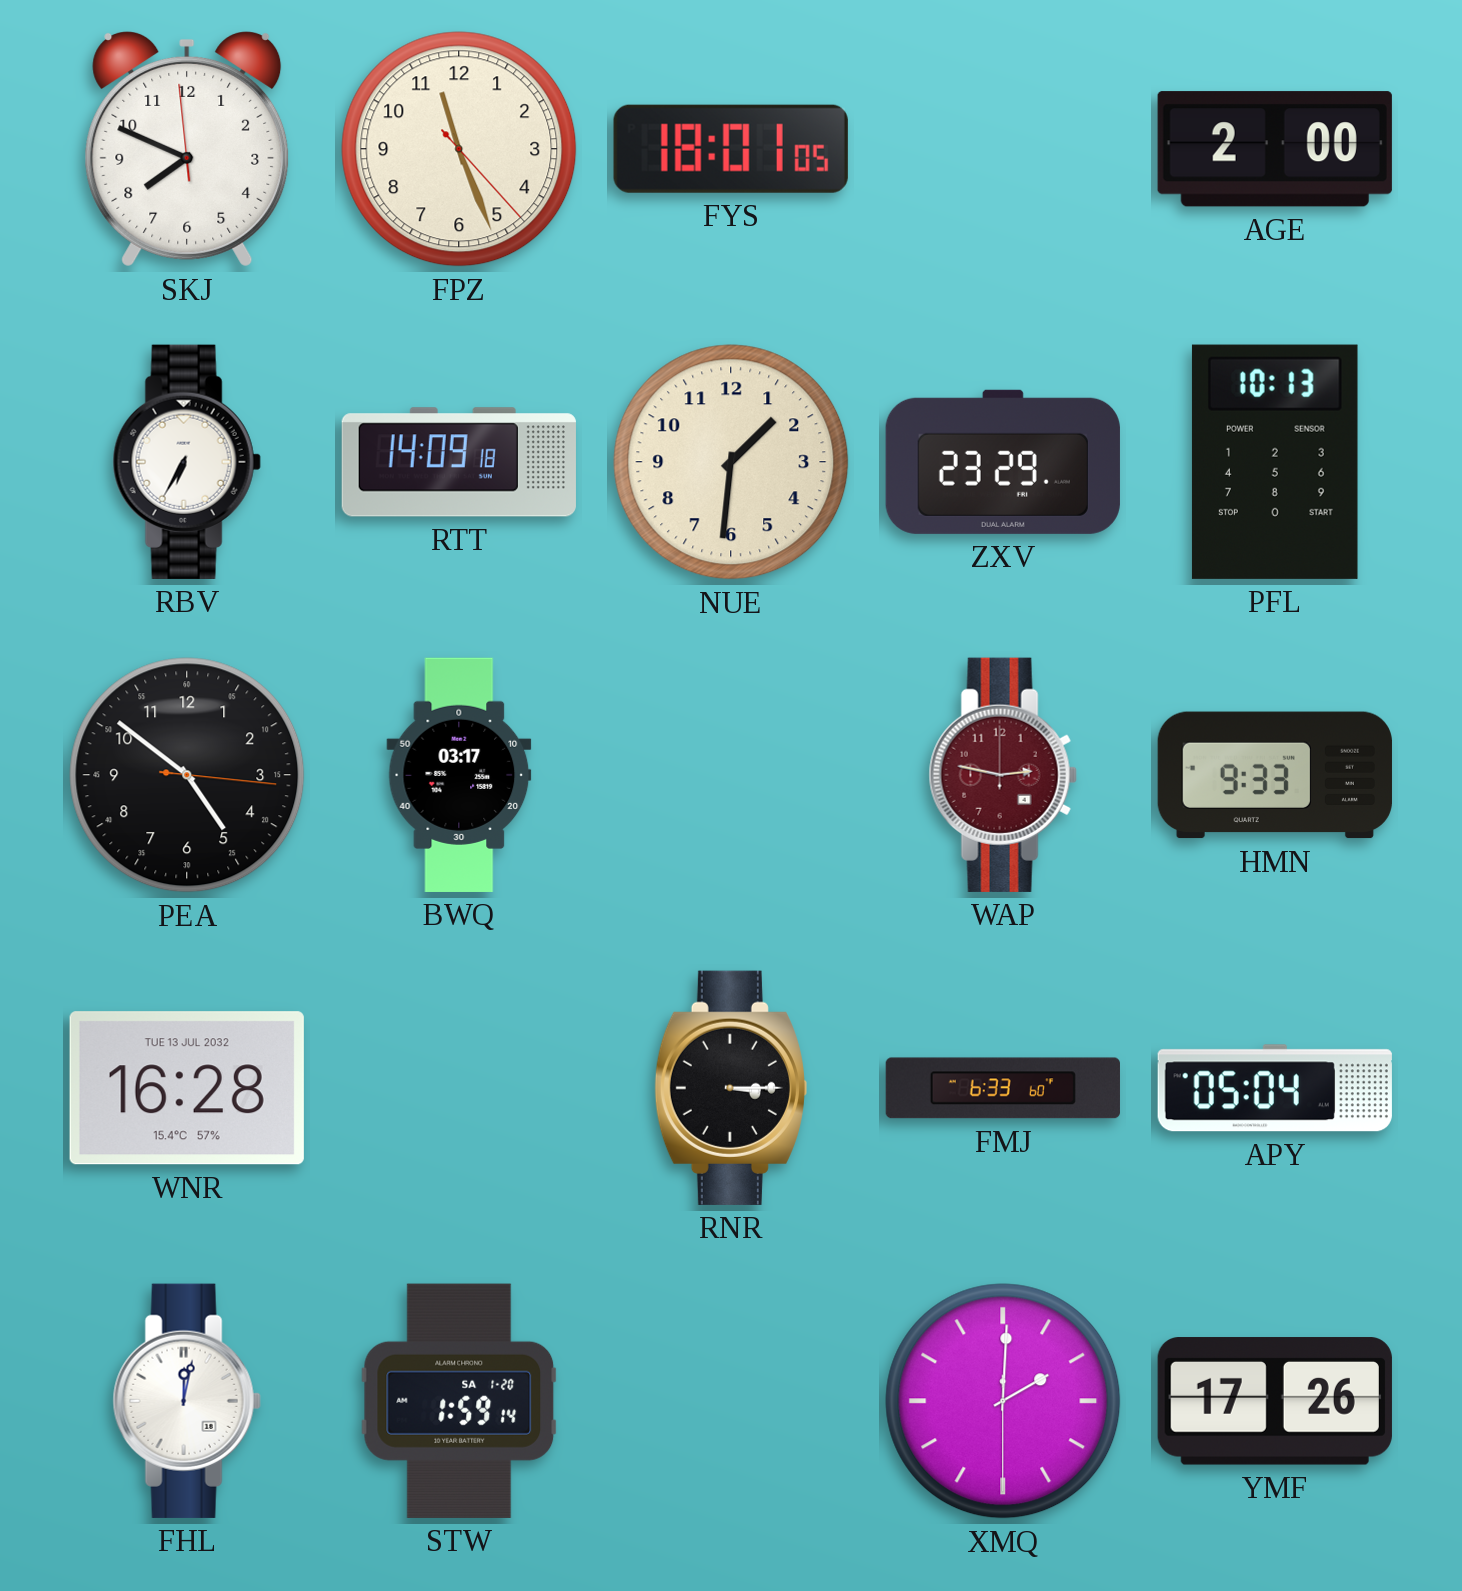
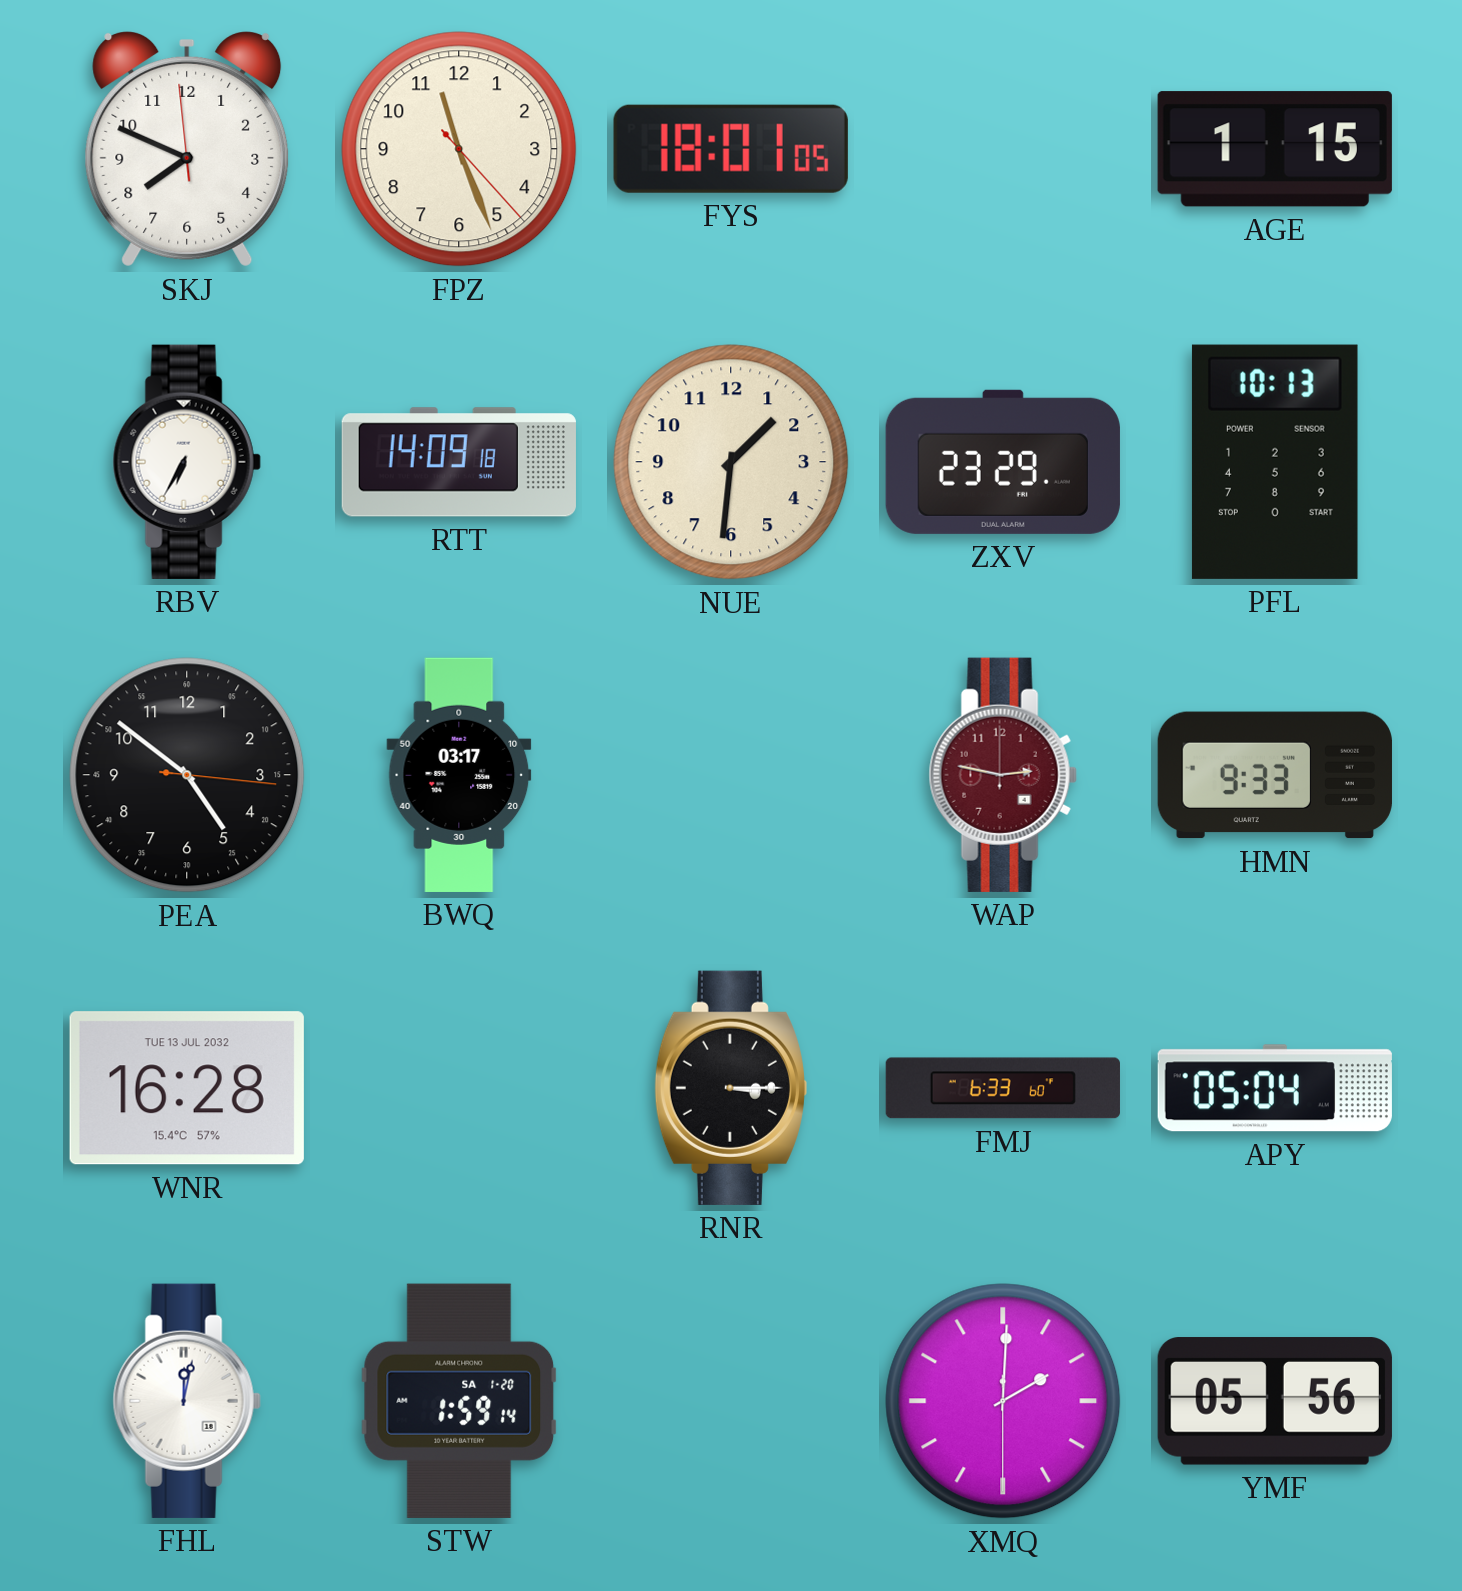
AGE: 2:00 -> 1:15
YMF: 17:26 -> 05:56
